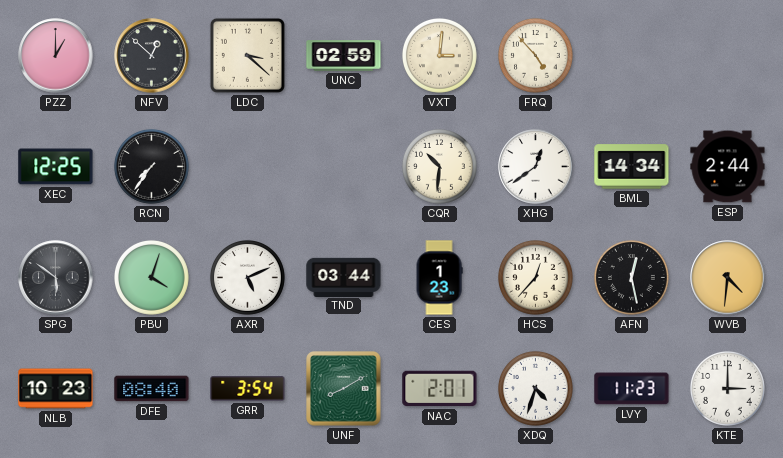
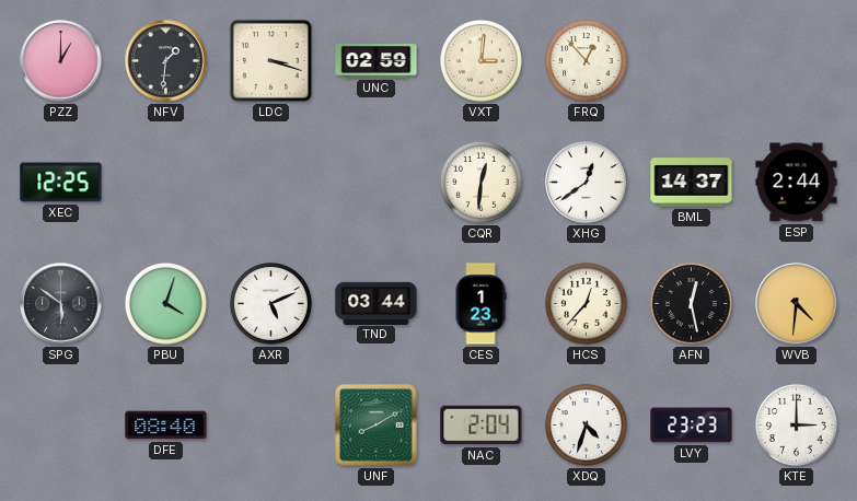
NFV: 12:52 -> 1:31
LDC: 3:22 -> 3:18
FRQ: 4:53 -> 12:53
RCN: 7:36 -> none
CQR: 10:31 -> 12:31
BML: 14:34 -> 14:37
NLB: 10:23 -> none
GRR: 3:54 -> none
NAC: 2:01 -> 2:04
LVY: 11:23 -> 23:23
